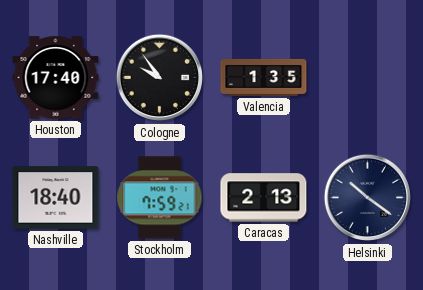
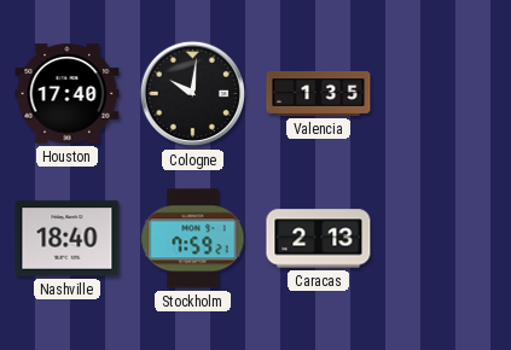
Cologne: 9:54 -> 10:01
Helsinki: 10:21 -> none
